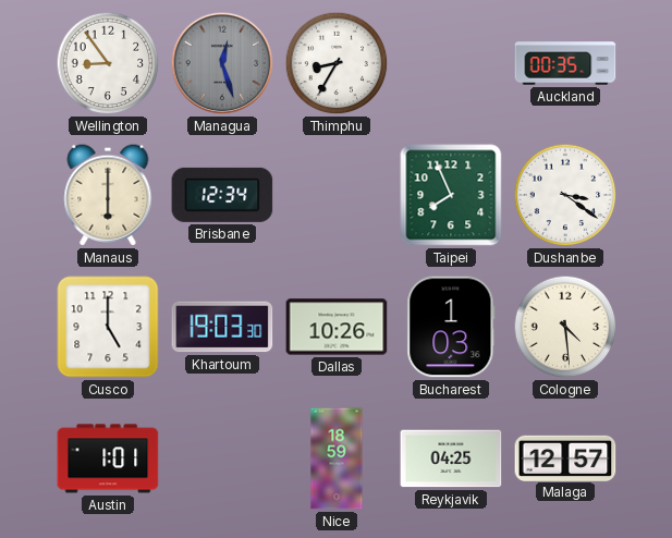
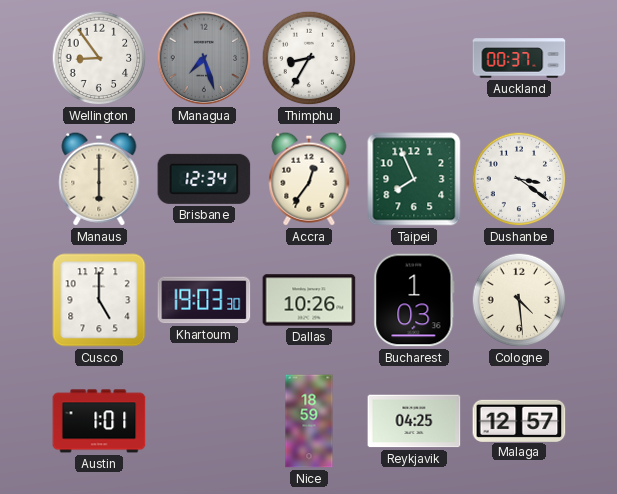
Managua: 12:27 -> 7:27
Auckland: 00:35 -> 00:37
Accra: none -> 12:36
